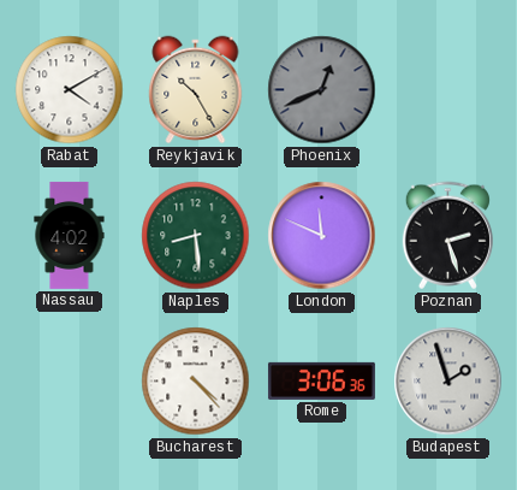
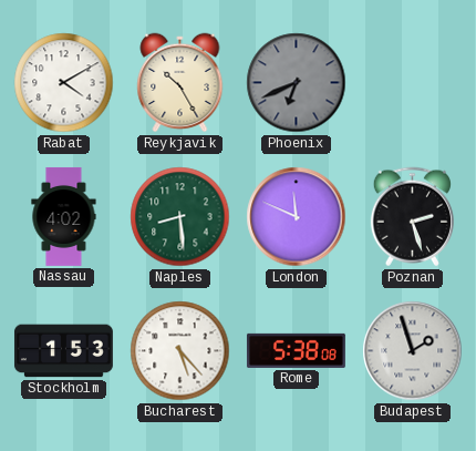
Phoenix: 12:41 -> 6:41
Stockholm: none -> 1:53
Bucharest: 4:23 -> 5:23
Rome: 3:06 -> 5:38
